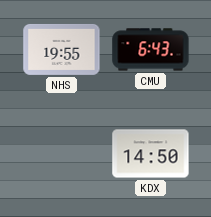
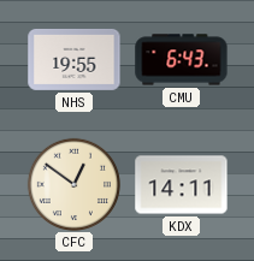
CFC: none -> 12:51
KDX: 14:50 -> 14:11
